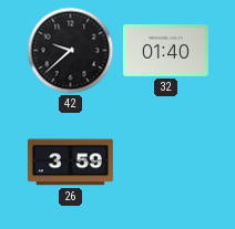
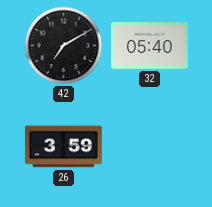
42: 9:38 -> 7:10
32: 01:40 -> 05:40
